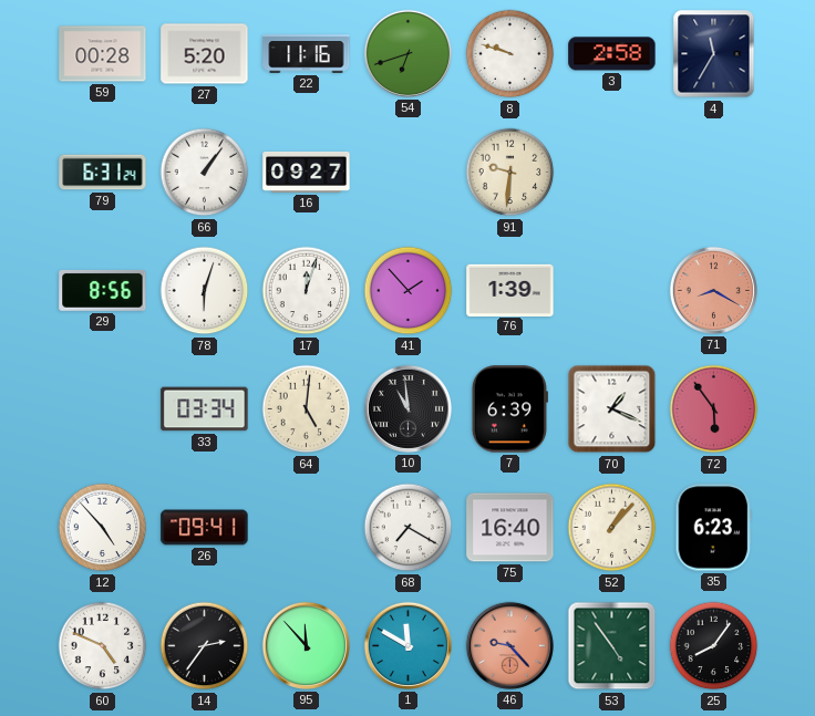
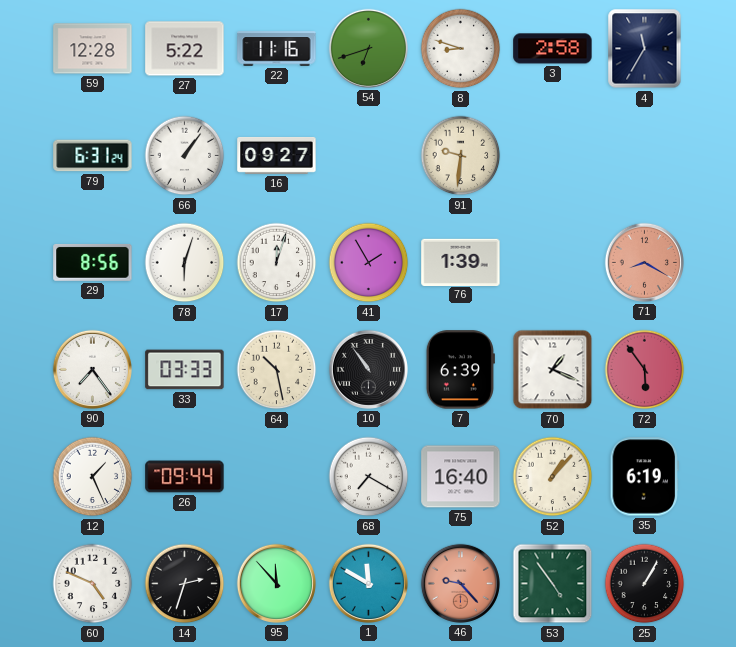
59: 00:28 -> 12:28
27: 5:20 -> 5:22
8: 9:48 -> 8:48
41: 1:53 -> 1:55
90: none -> 7:24
33: 03:34 -> 03:33
64: 5:01 -> 10:28
10: 10:59 -> 10:54
12: 4:53 -> 1:26
26: 09:41 -> 09:44
35: 6:23 -> 6:19
14: 2:36 -> 2:33
25: 8:06 -> 1:05
